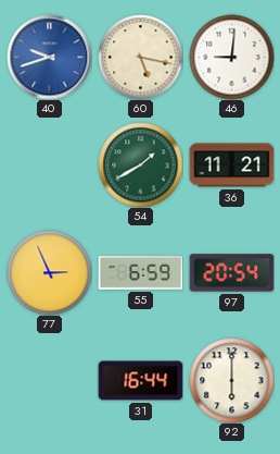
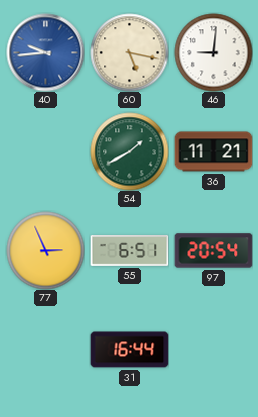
40: 9:42 -> 9:44
55: 6:59 -> 6:51
92: 6:00 -> none
